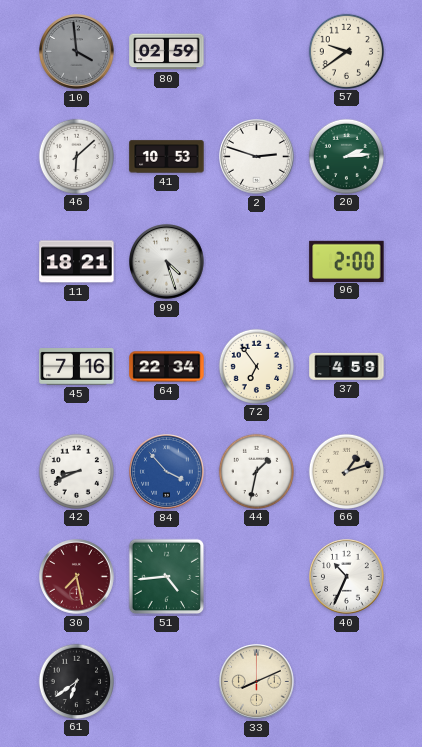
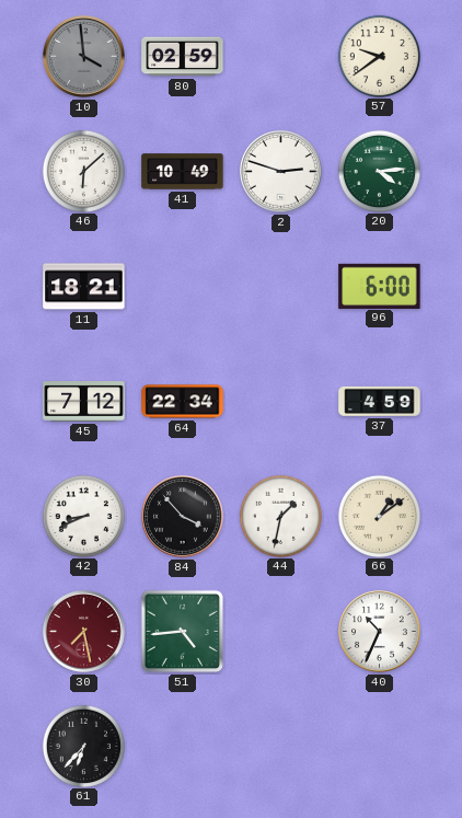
41: 10:53 -> 10:49
20: 2:14 -> 4:14
99: 4:27 -> none
96: 2:00 -> 6:00
45: 7:16 -> 7:12
72: 6:54 -> none
84 dial: blue -> black
66: 1:12 -> 1:09
61: 6:39 -> 6:37
33: 8:11 -> none
